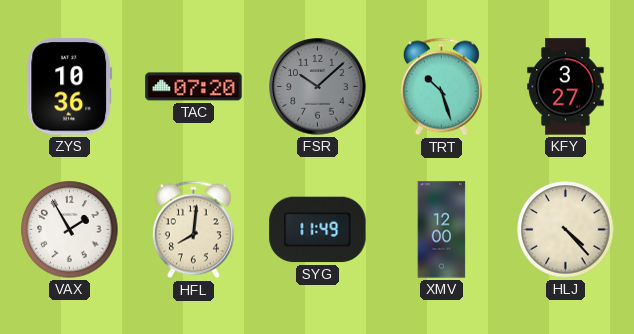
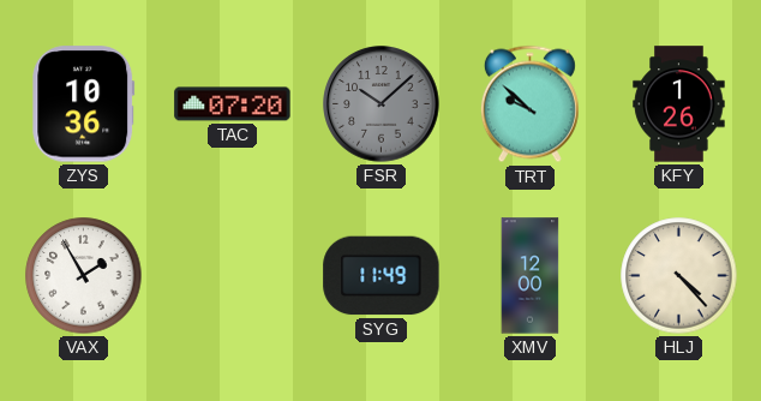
TRT: 10:27 -> 9:52
KFY: 3:27 -> 1:26
HFL: 8:01 -> none
